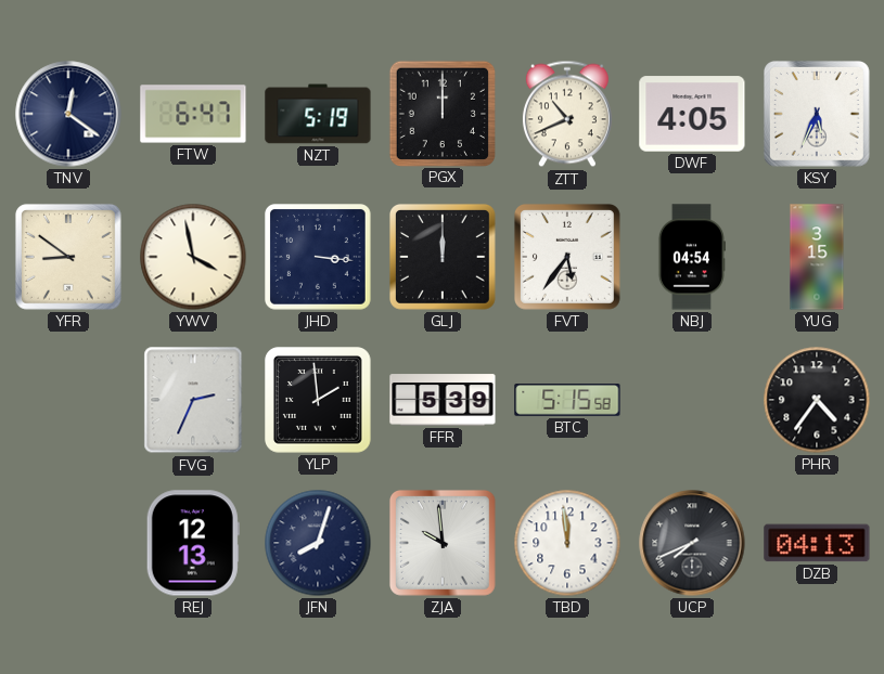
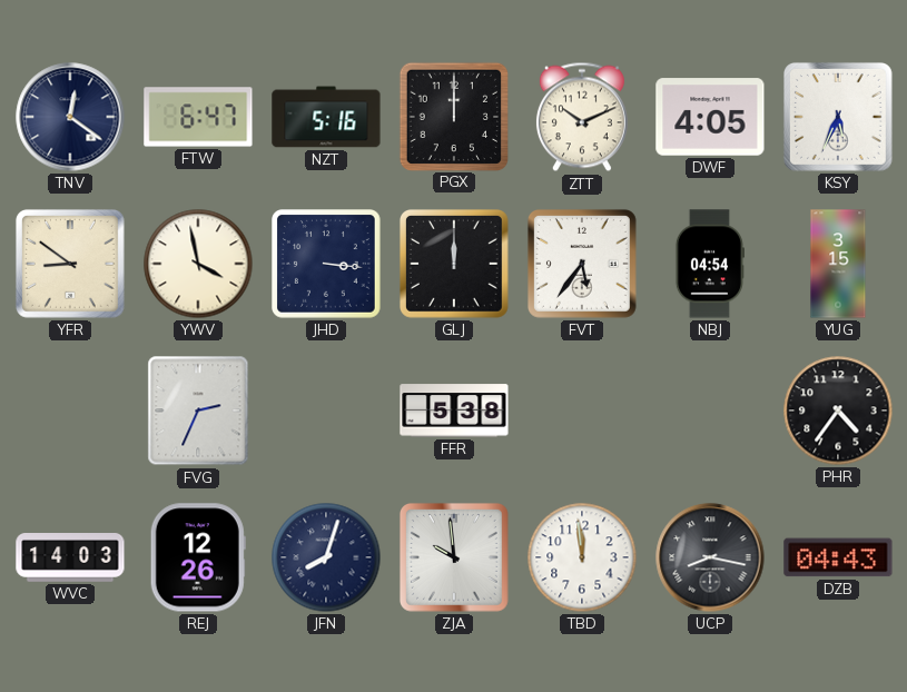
NZT: 5:19 -> 5:16
ZTT: 10:41 -> 10:11
YLP: 1:59 -> none
FFR: 5:39 -> 5:38
BTC: 5:15 -> none
WVC: none -> 14:03
REJ: 12:13 -> 12:26
UCP: 7:41 -> 8:17
DZB: 04:13 -> 04:43
